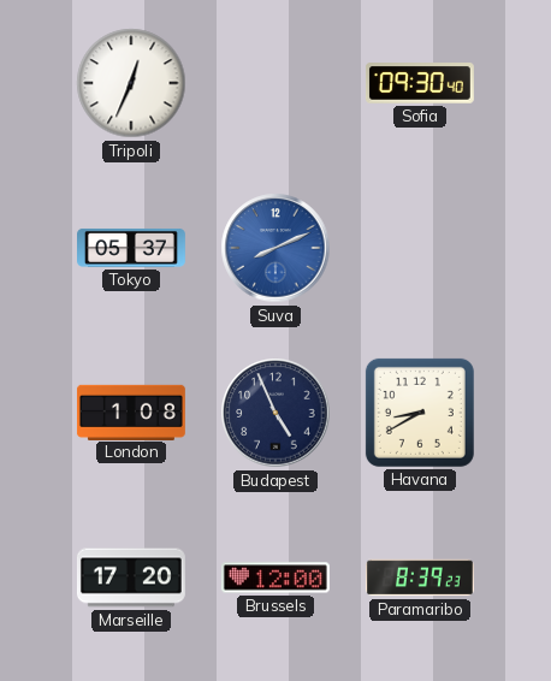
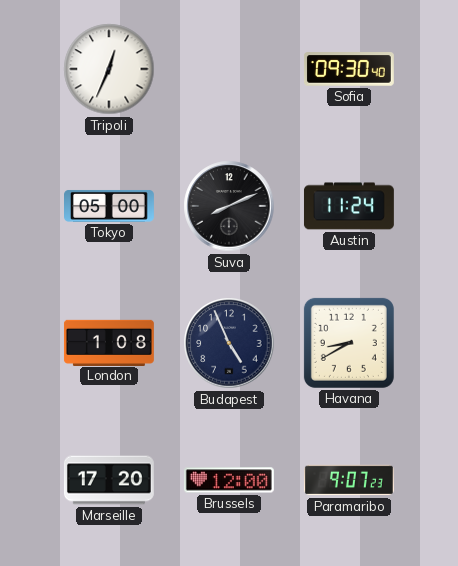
Tokyo: 05:37 -> 05:00
Suva dial: blue -> black
Austin: none -> 11:24
Paramaribo: 8:39 -> 9:07
